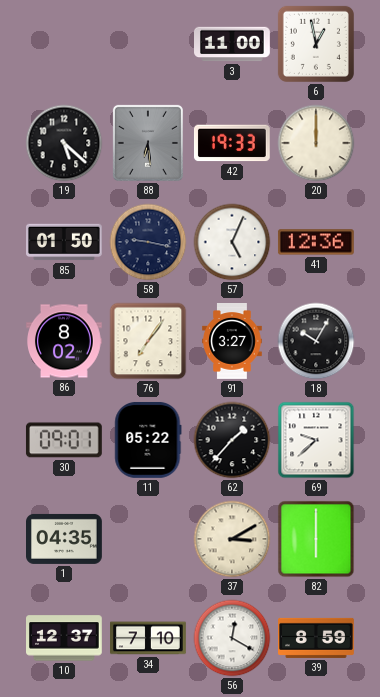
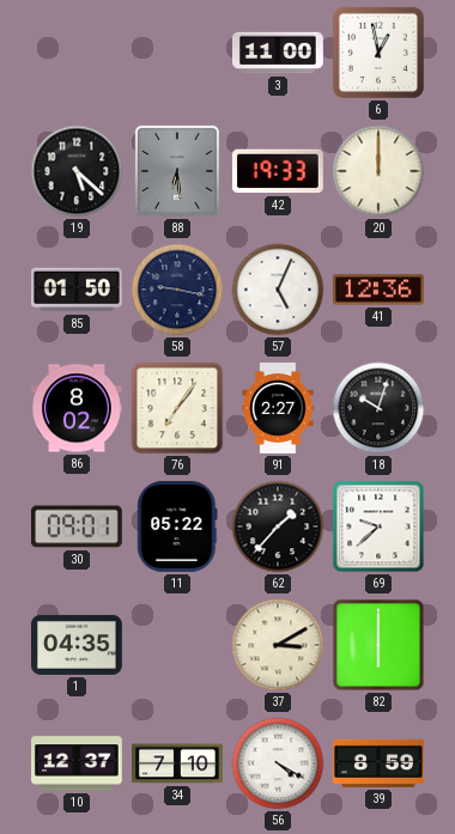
91: 3:27 -> 2:27
18: 10:05 -> 10:03
56: 12:20 -> 4:20
